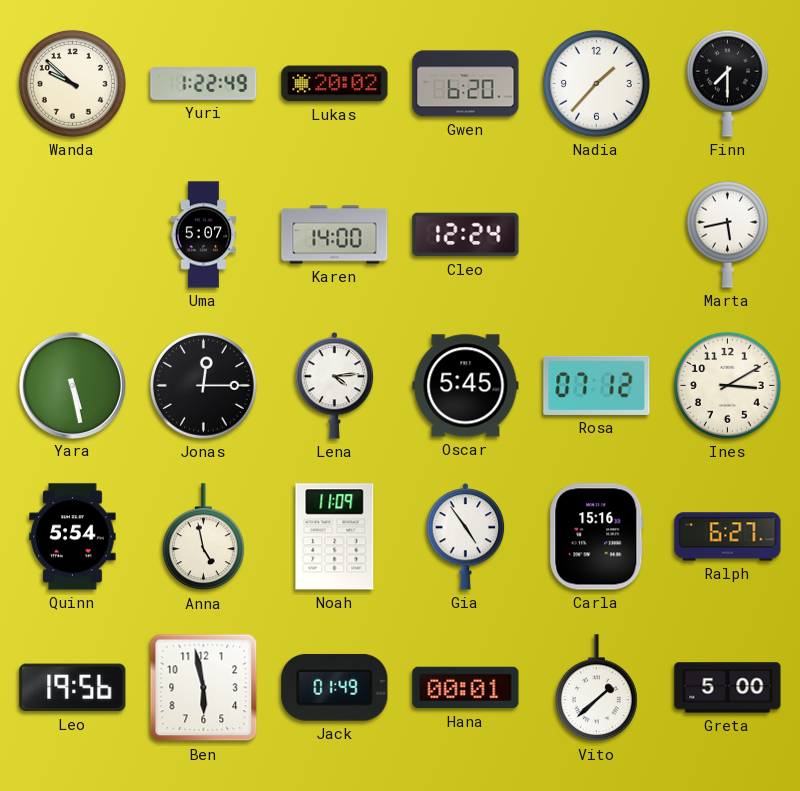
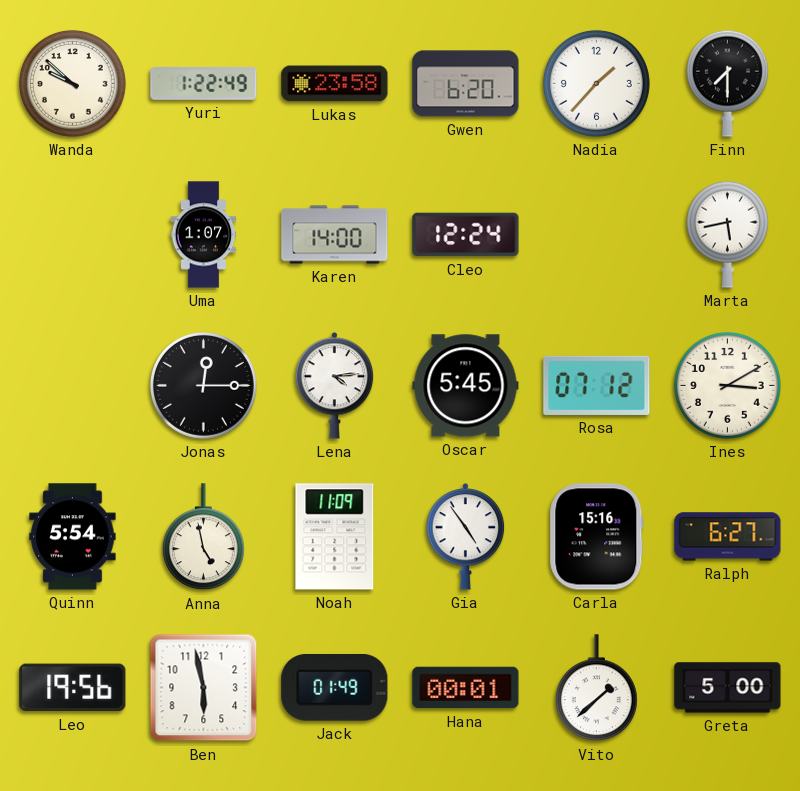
Lukas: 20:02 -> 23:58
Uma: 5:07 -> 1:07
Yara: 5:28 -> none
